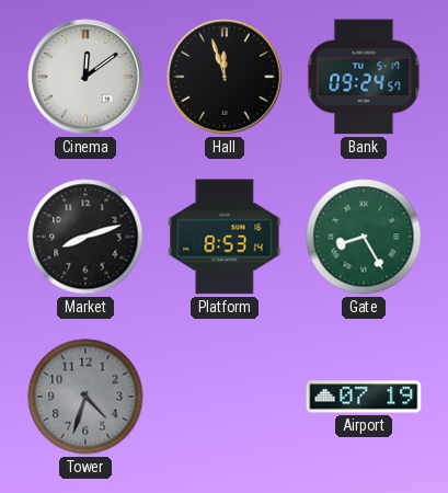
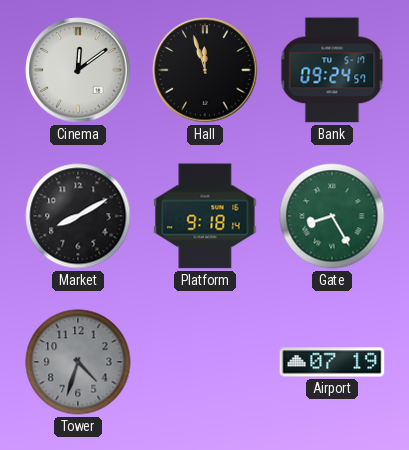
Market: 8:12 -> 8:10
Platform: 8:53 -> 9:18
